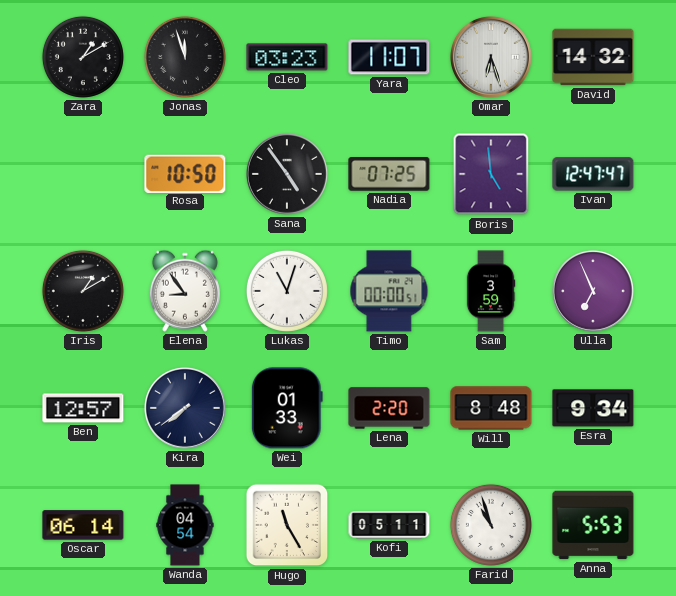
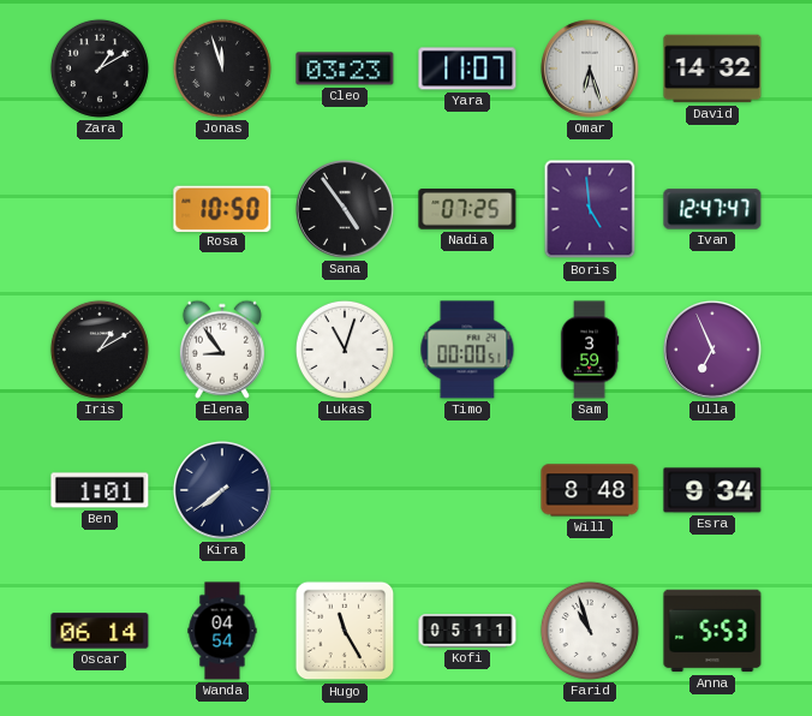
Ben: 12:57 -> 1:01
Wei: 01:33 -> none
Lena: 2:20 -> none
